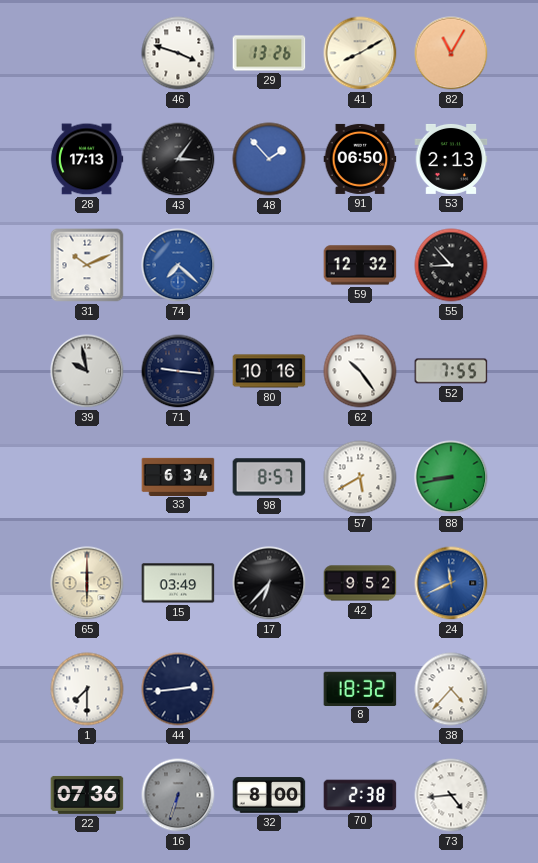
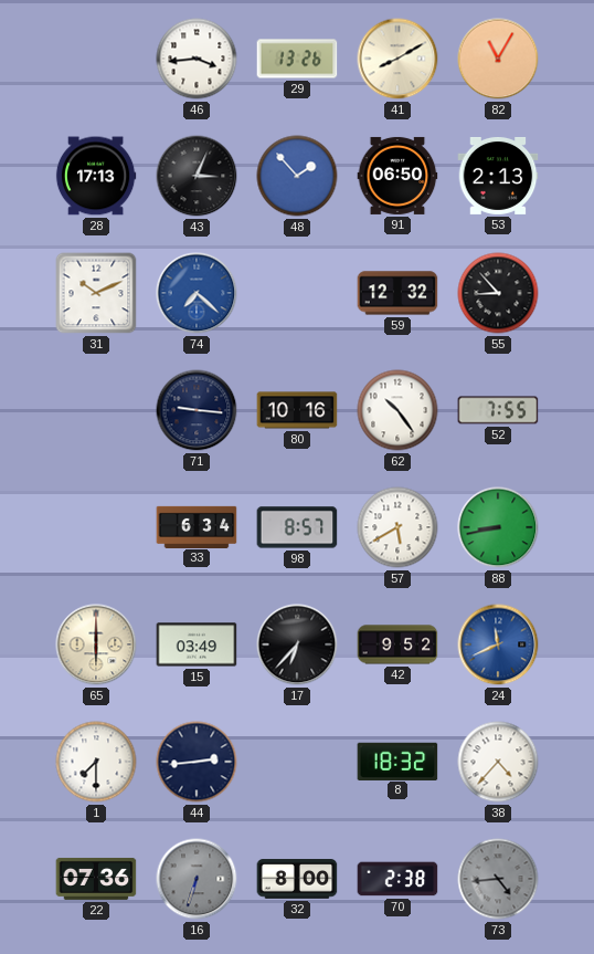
46: 3:48 -> 3:44
43: 3:06 -> 3:04
39: 9:58 -> none
73 dial: white -> grey
